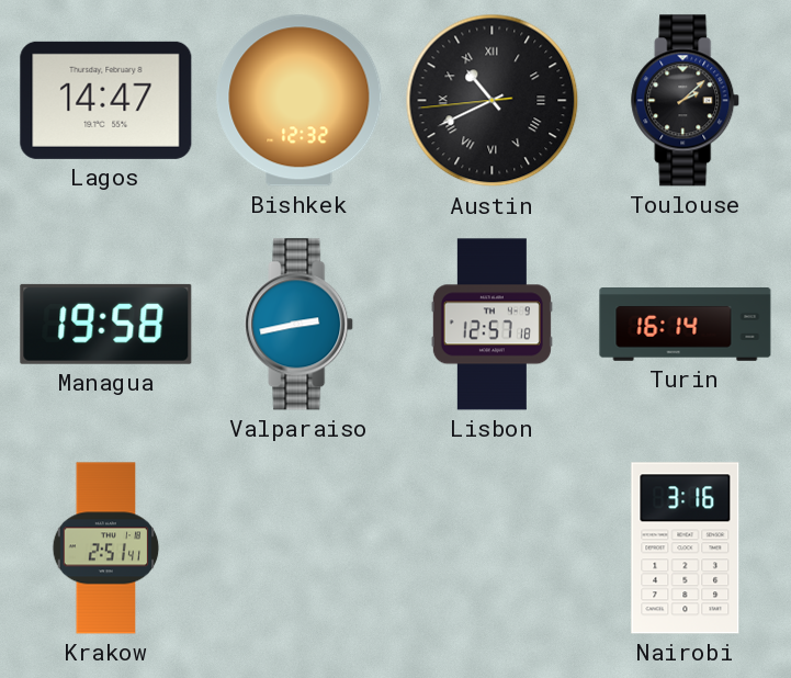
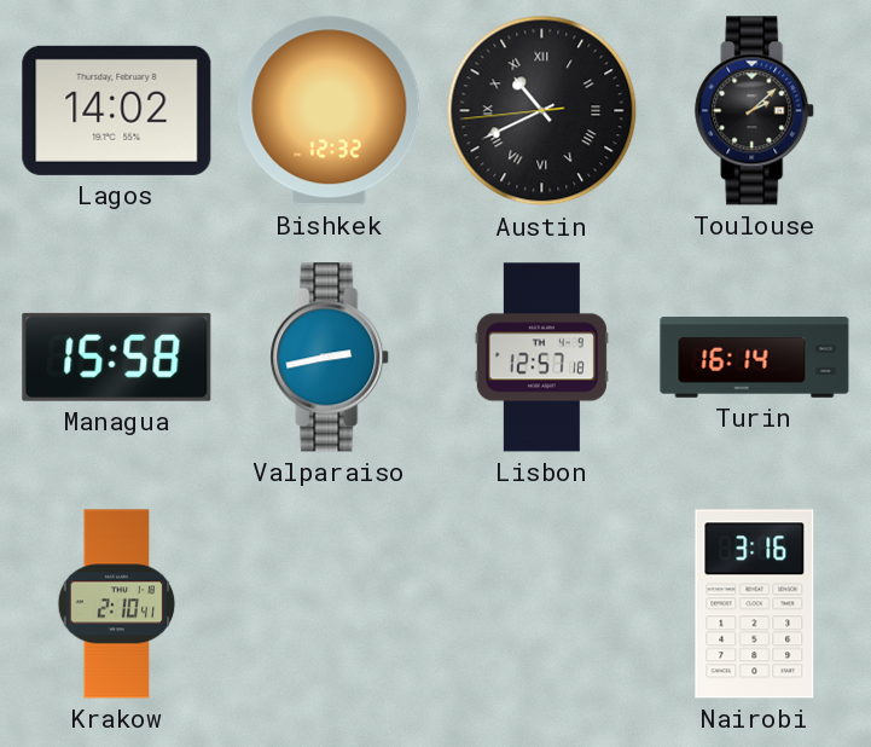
Lagos: 14:47 -> 14:02
Managua: 19:58 -> 15:58
Krakow: 2:51 -> 2:10
